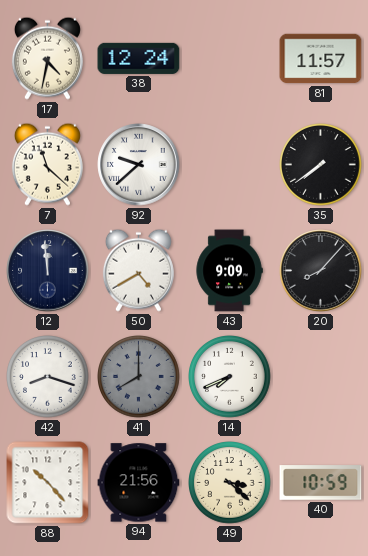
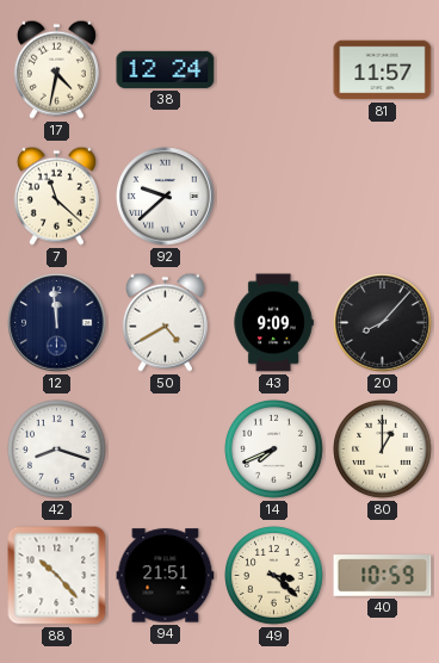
35: 7:39 -> none
41: 8:00 -> none
80: none -> 1:00
94: 21:56 -> 21:51
